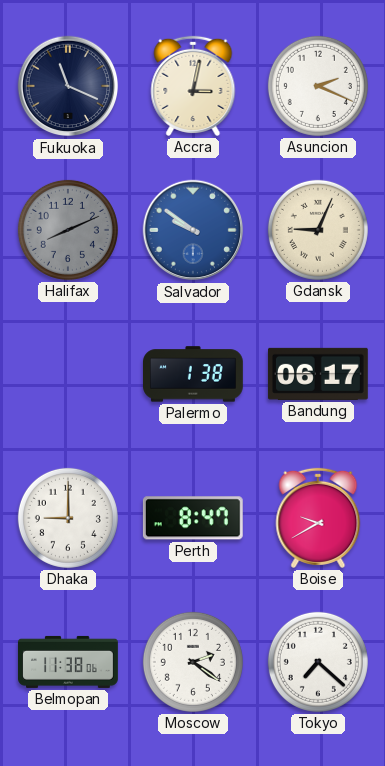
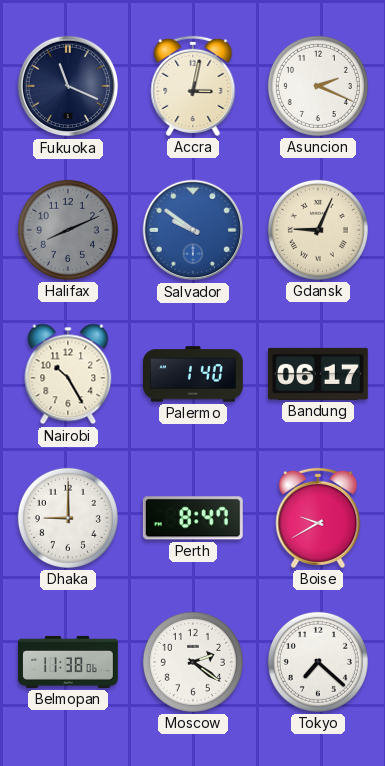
Nairobi: none -> 10:25
Palermo: 1:38 -> 1:40
